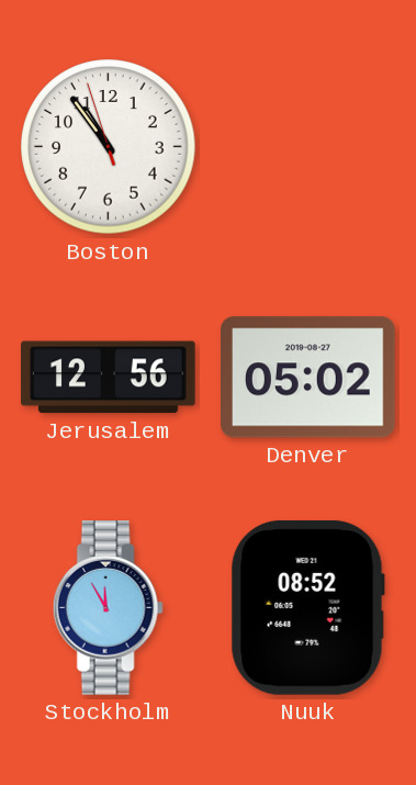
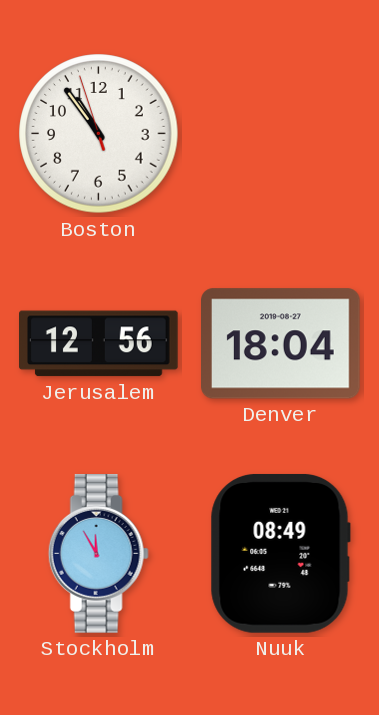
Denver: 05:02 -> 18:04
Nuuk: 08:52 -> 08:49
